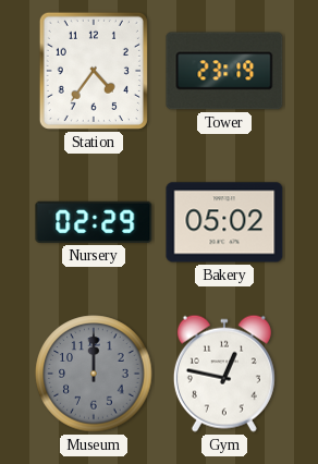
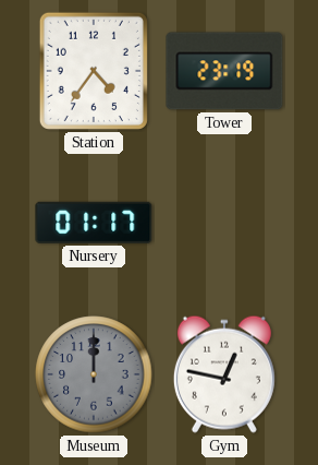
Nursery: 02:29 -> 01:17
Bakery: 05:02 -> none
